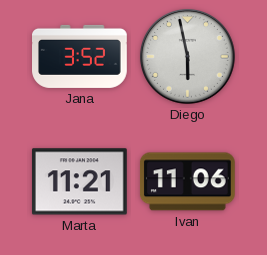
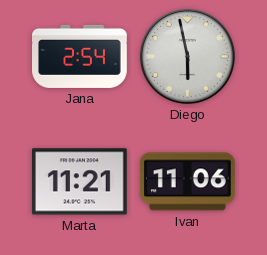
Jana: 3:52 -> 2:54
